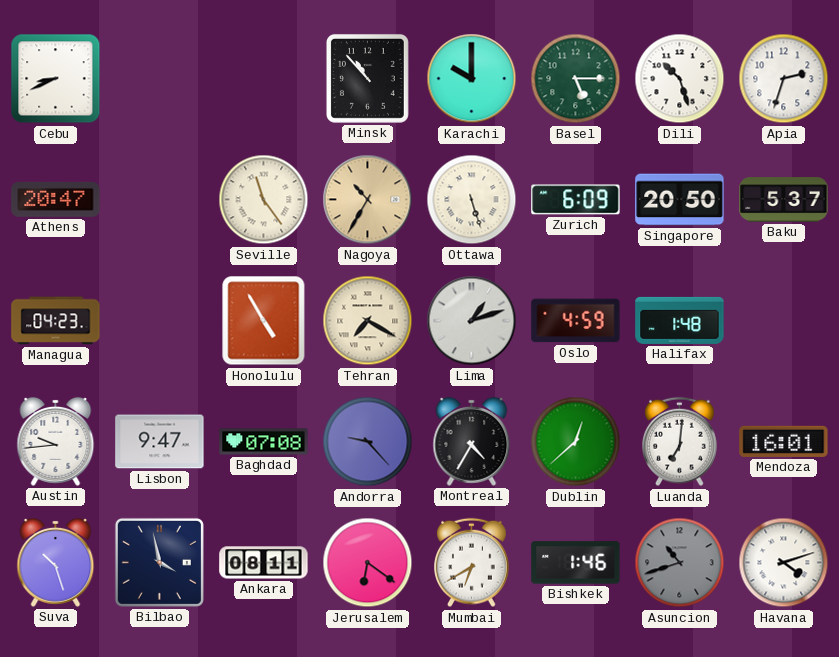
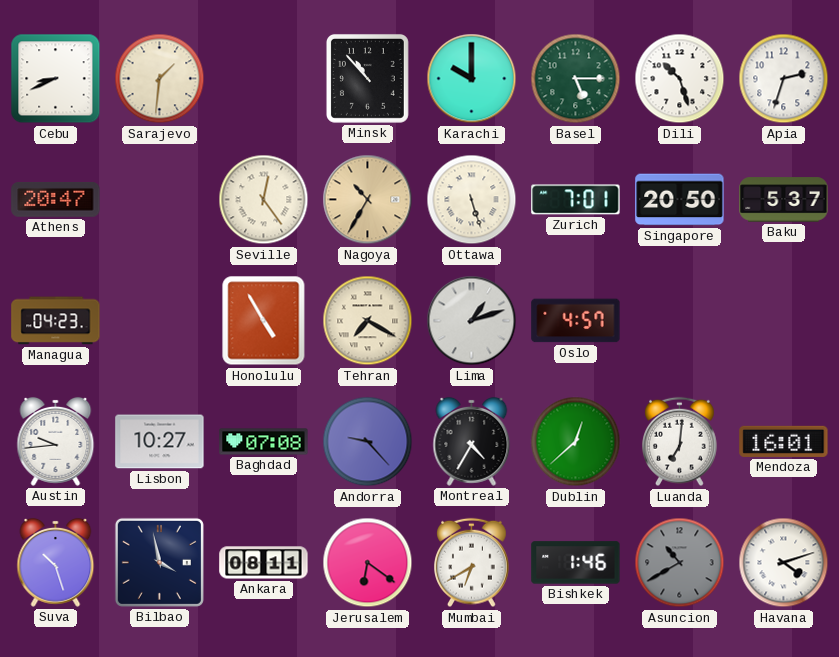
Sarajevo: none -> 1:31
Seville: 11:24 -> 12:24
Zurich: 6:09 -> 7:01
Oslo: 4:59 -> 4:57
Halifax: 1:48 -> none
Lisbon: 9:47 -> 10:27
Asuncion: 10:42 -> 10:40
